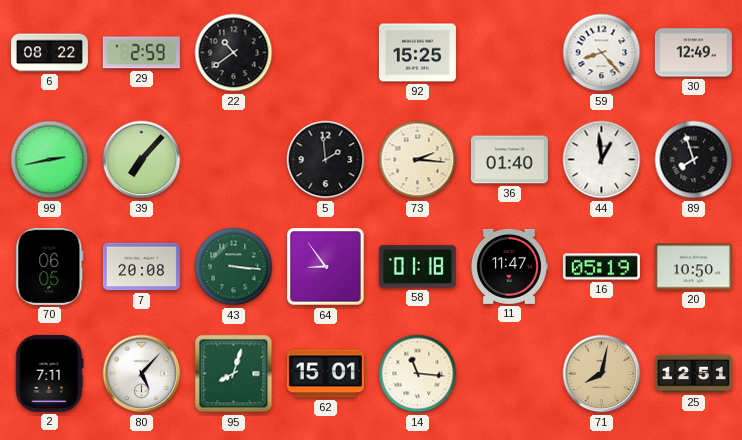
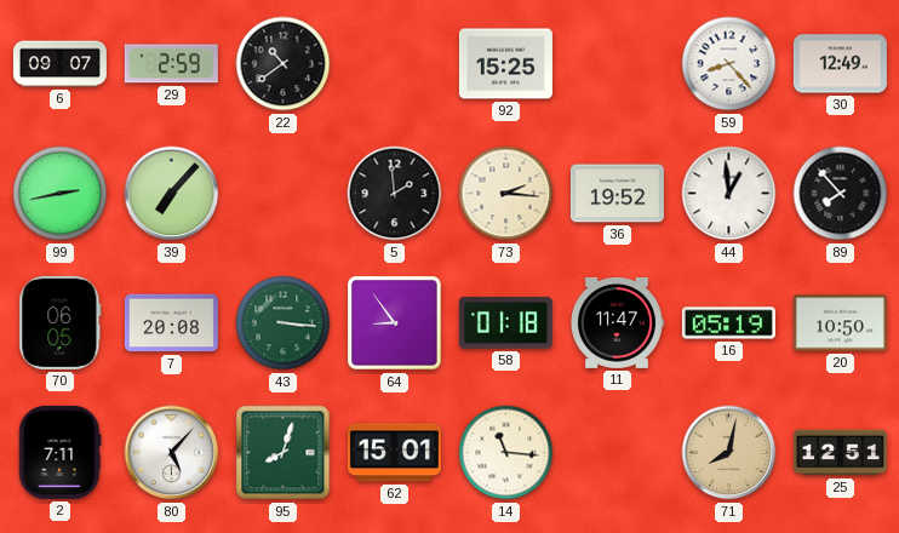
6: 08:22 -> 09:07
36: 01:40 -> 19:52
89: 7:57 -> 7:53
